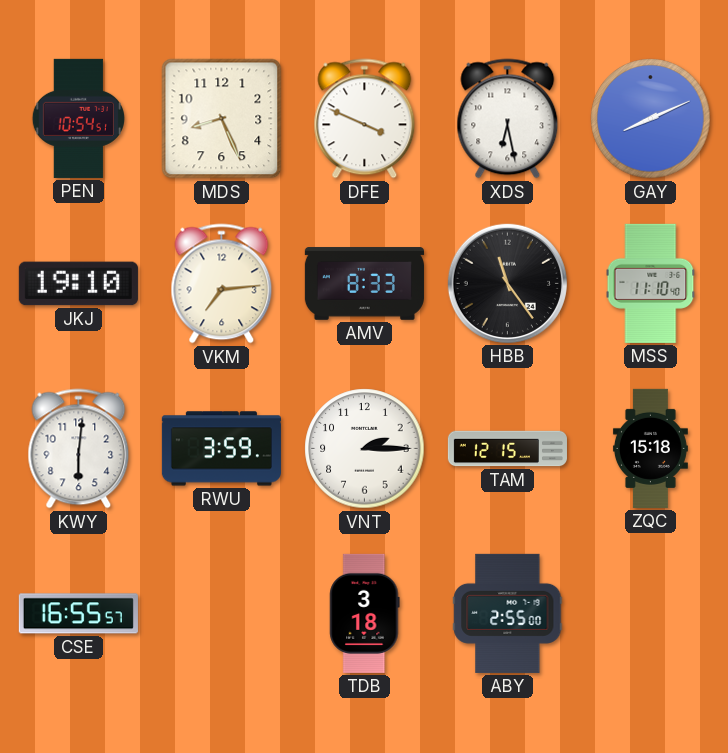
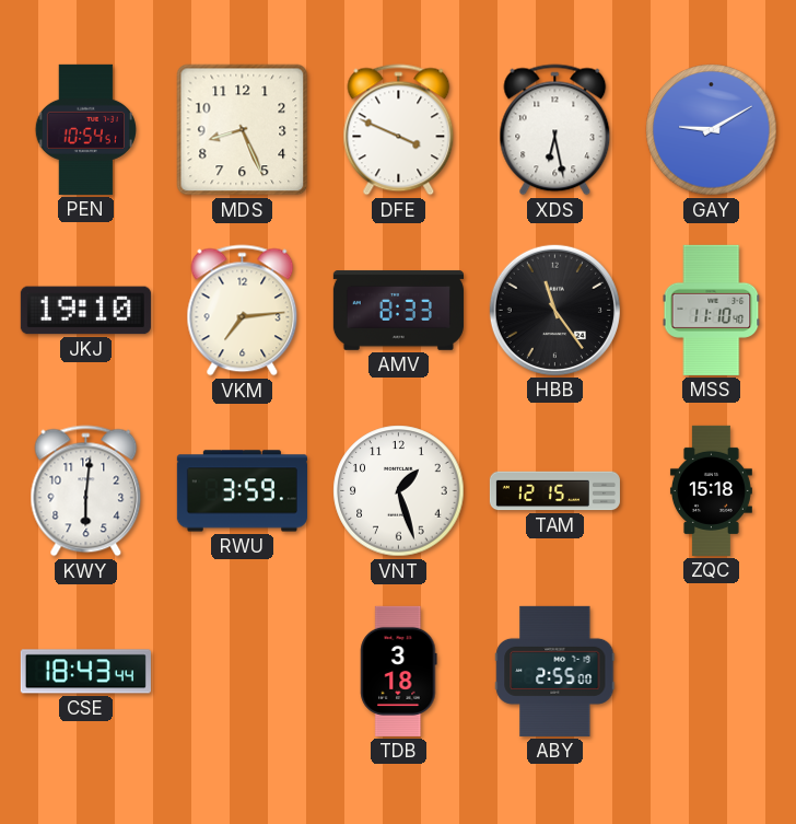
GAY: 8:11 -> 9:10
VNT: 2:15 -> 1:27
CSE: 16:55 -> 18:43
